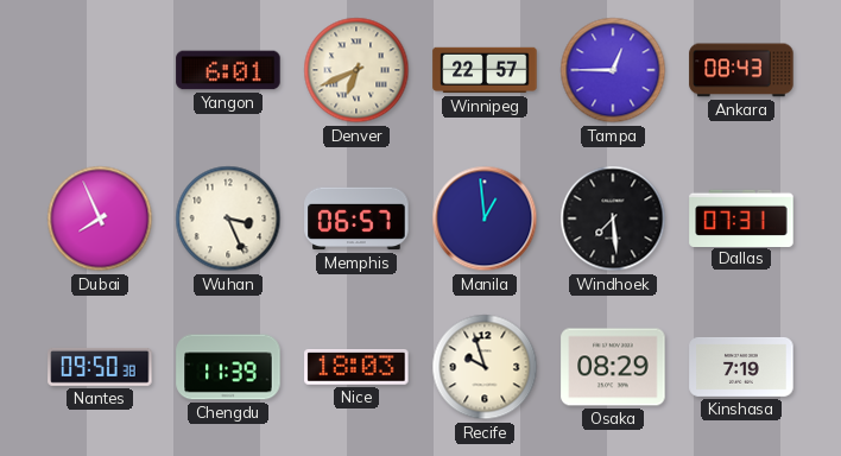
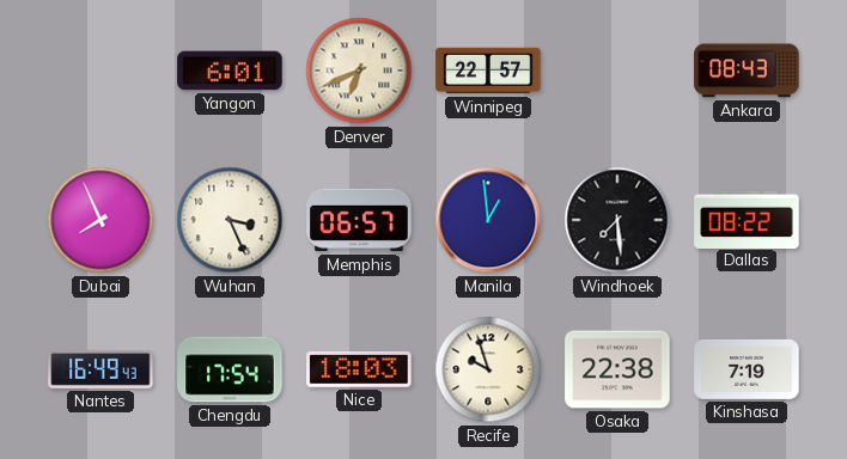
Tampa: 12:45 -> none
Dallas: 07:31 -> 08:22
Nantes: 09:50 -> 16:49
Chengdu: 11:39 -> 17:54
Osaka: 08:29 -> 22:38
